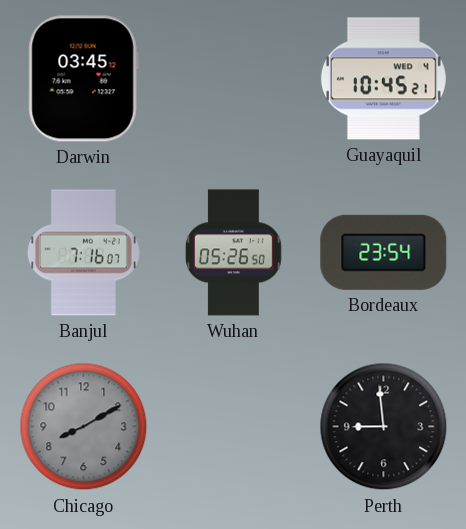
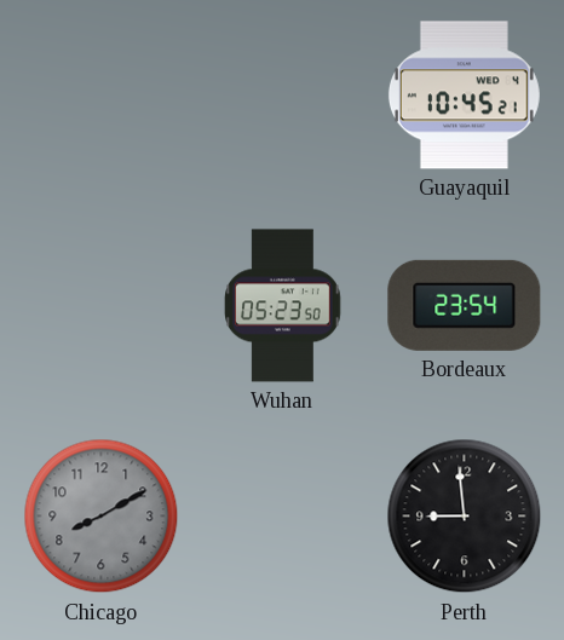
Darwin: 03:45 -> none
Banjul: 7:16 -> none
Wuhan: 05:26 -> 05:23
